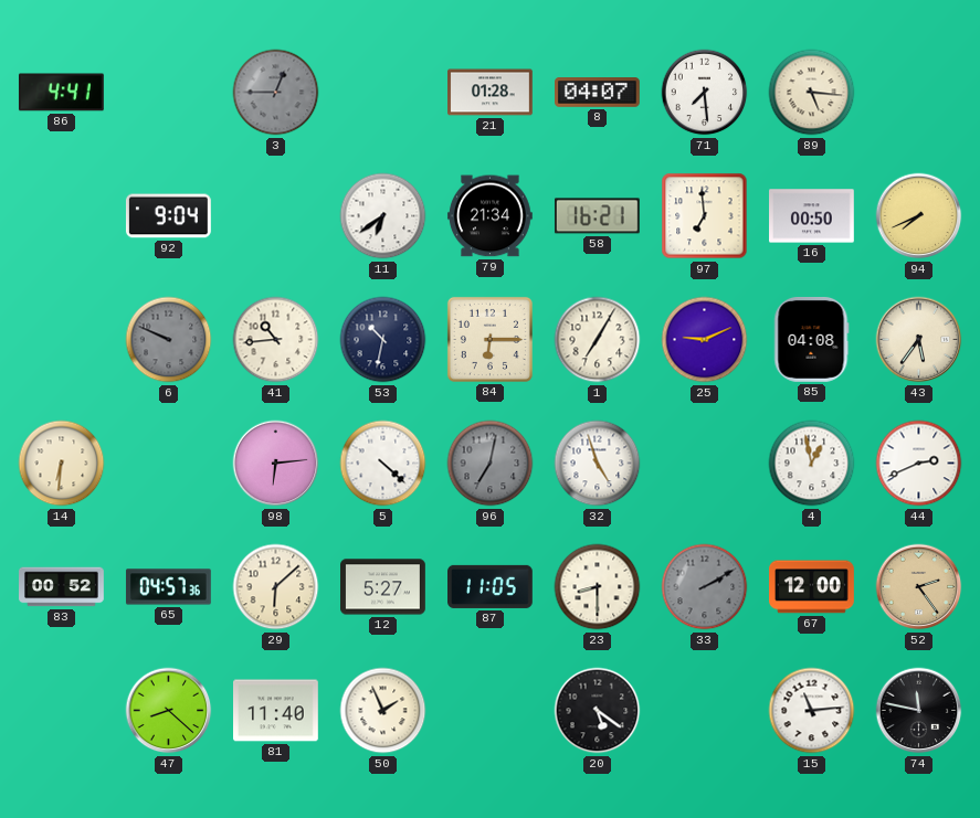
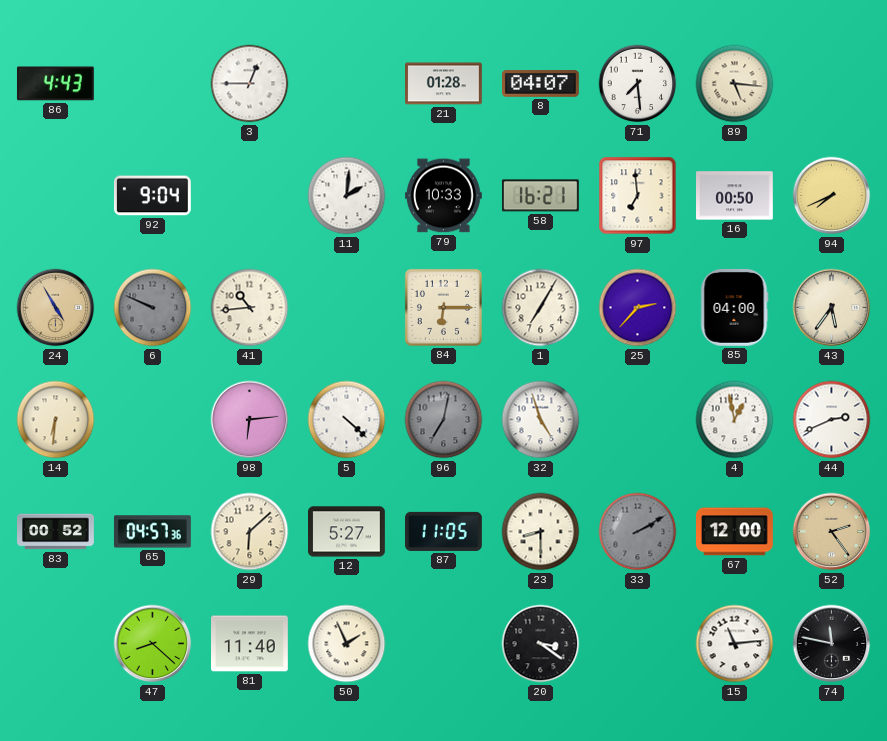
86: 4:41 -> 4:43
3 dial: grey -> white
11: 6:39 -> 2:01
79: 21:34 -> 10:33
24: none -> 4:55
53: 10:32 -> none
25: 9:11 -> 2:37
85: 04:08 -> 04:00
20: 5:21 -> 3:21
